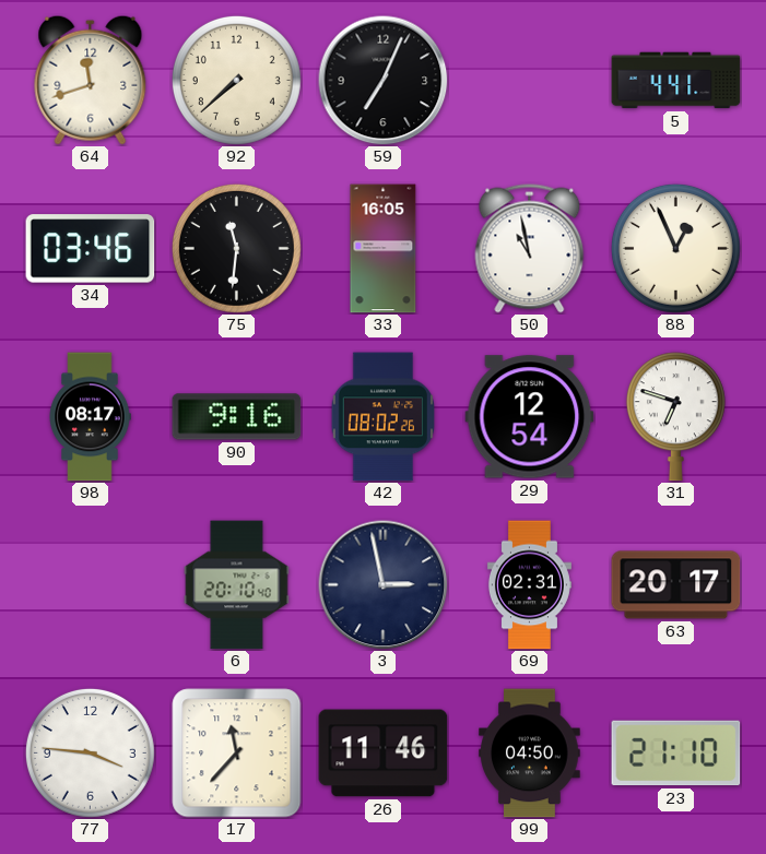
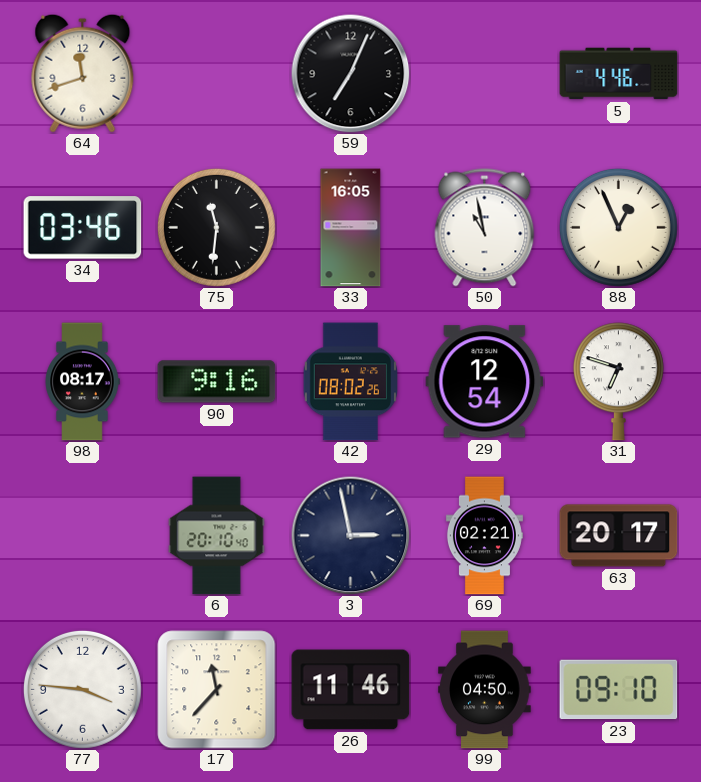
92: 7:38 -> none
5: 4:41 -> 4:46
69: 02:31 -> 02:21
23: 21:10 -> 09:10
